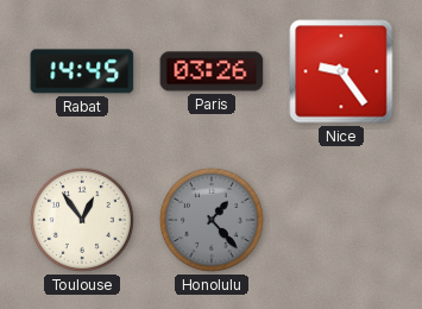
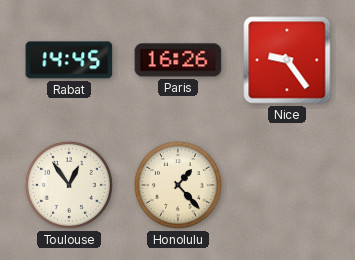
Paris: 03:26 -> 16:26
Honolulu dial: grey -> cream
